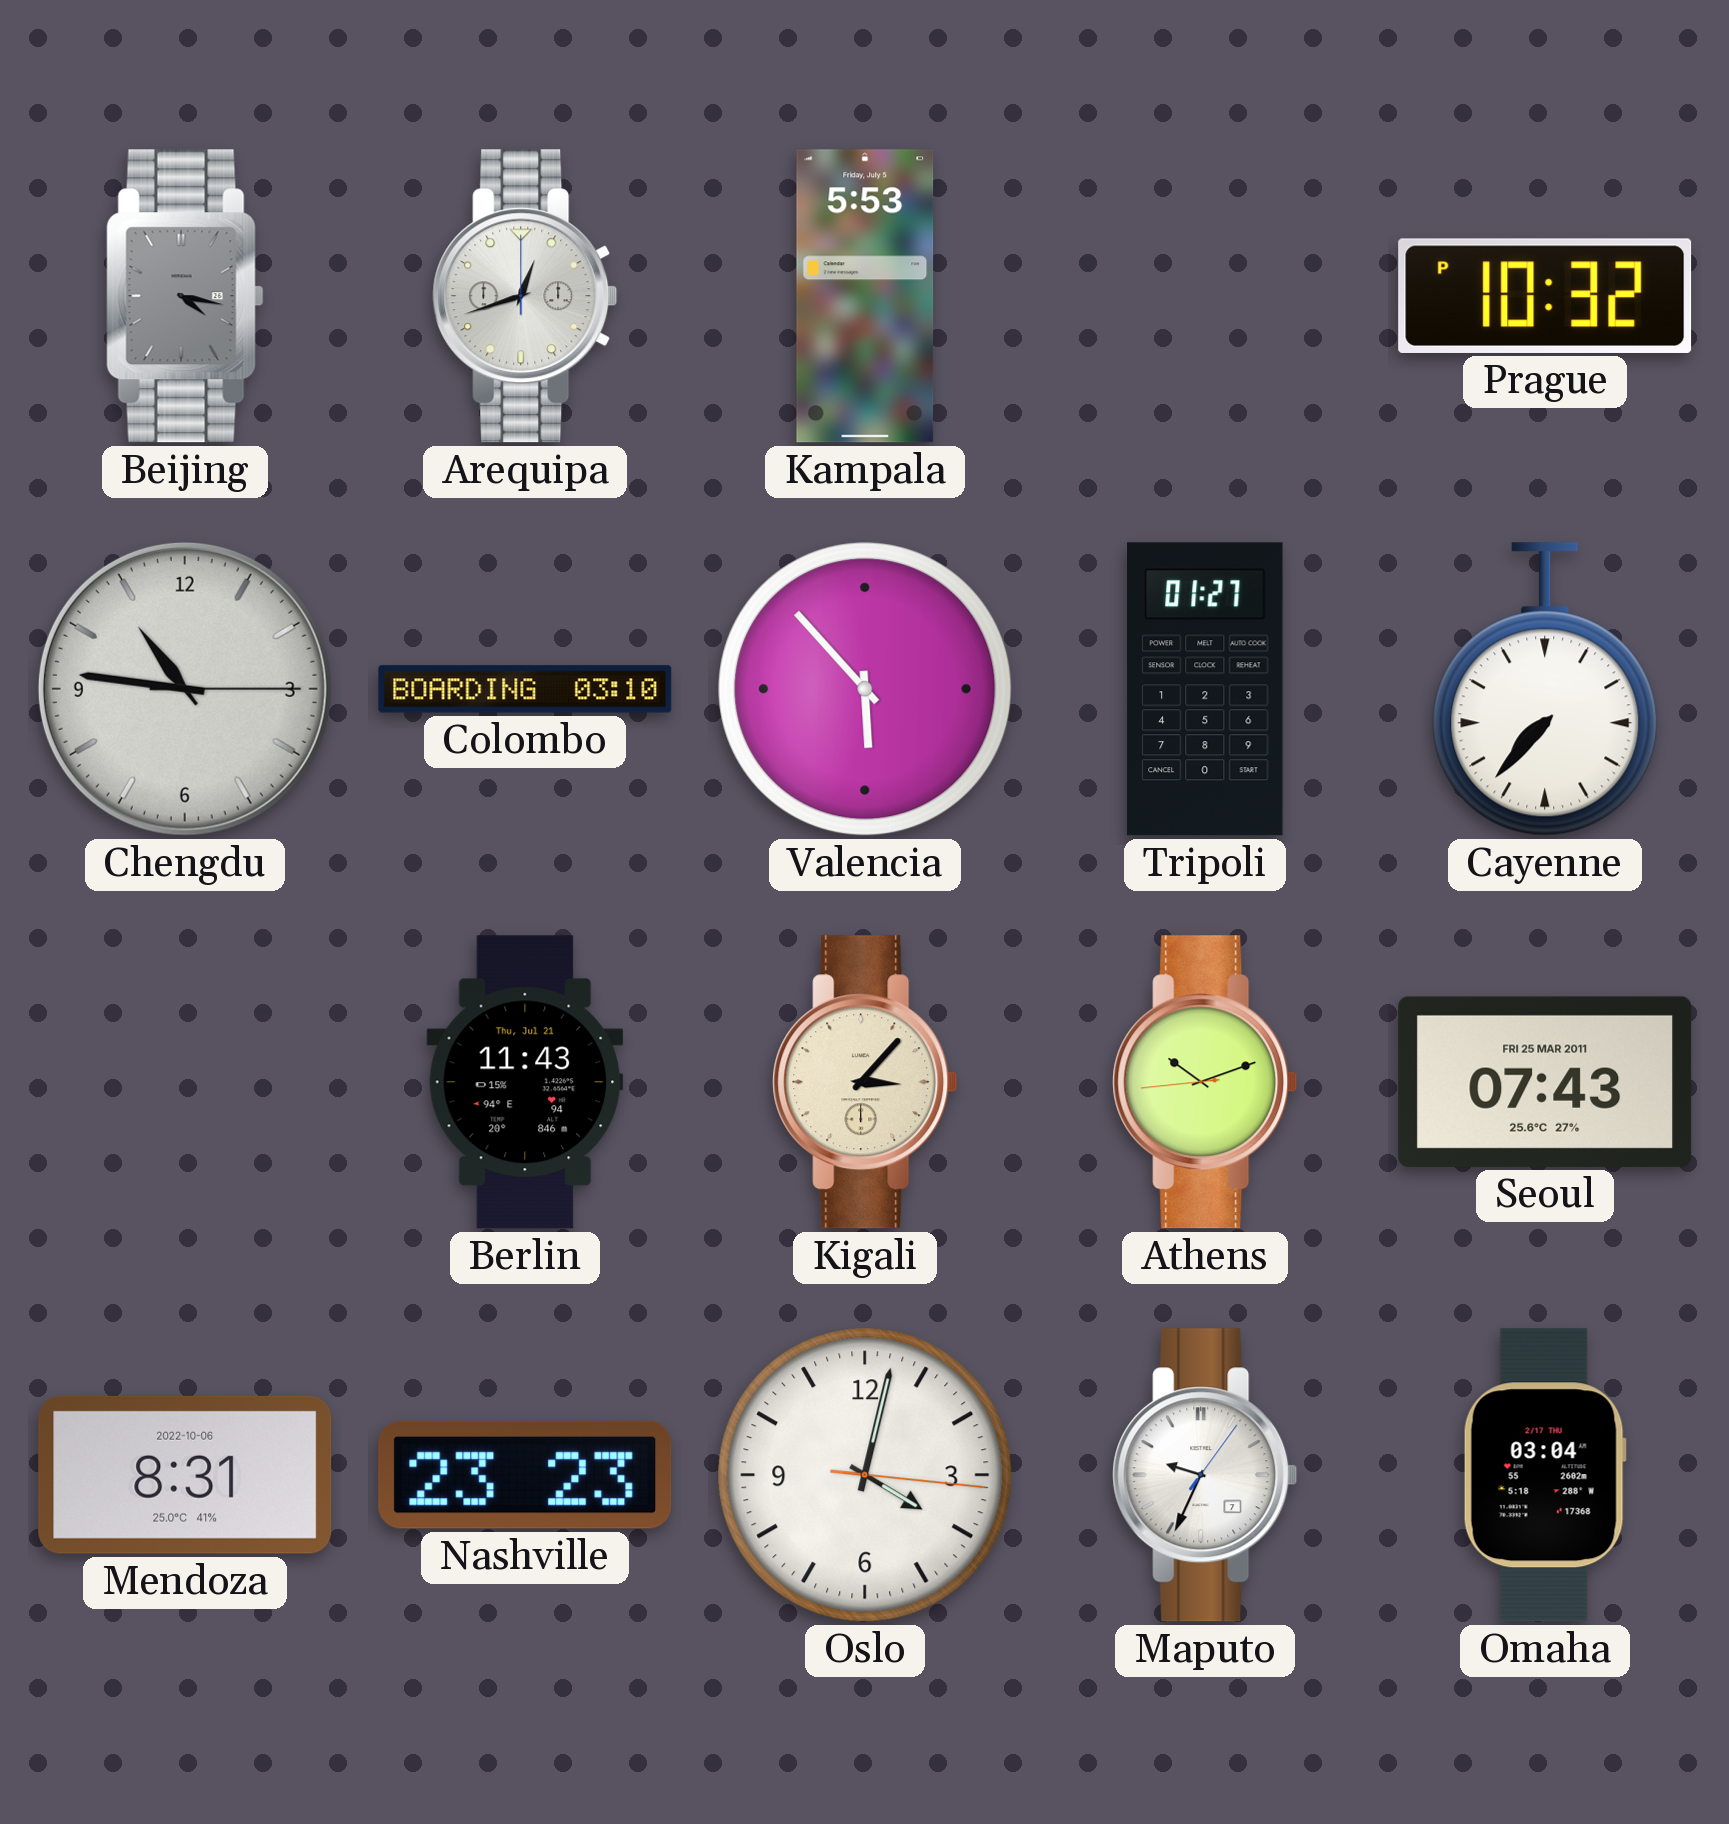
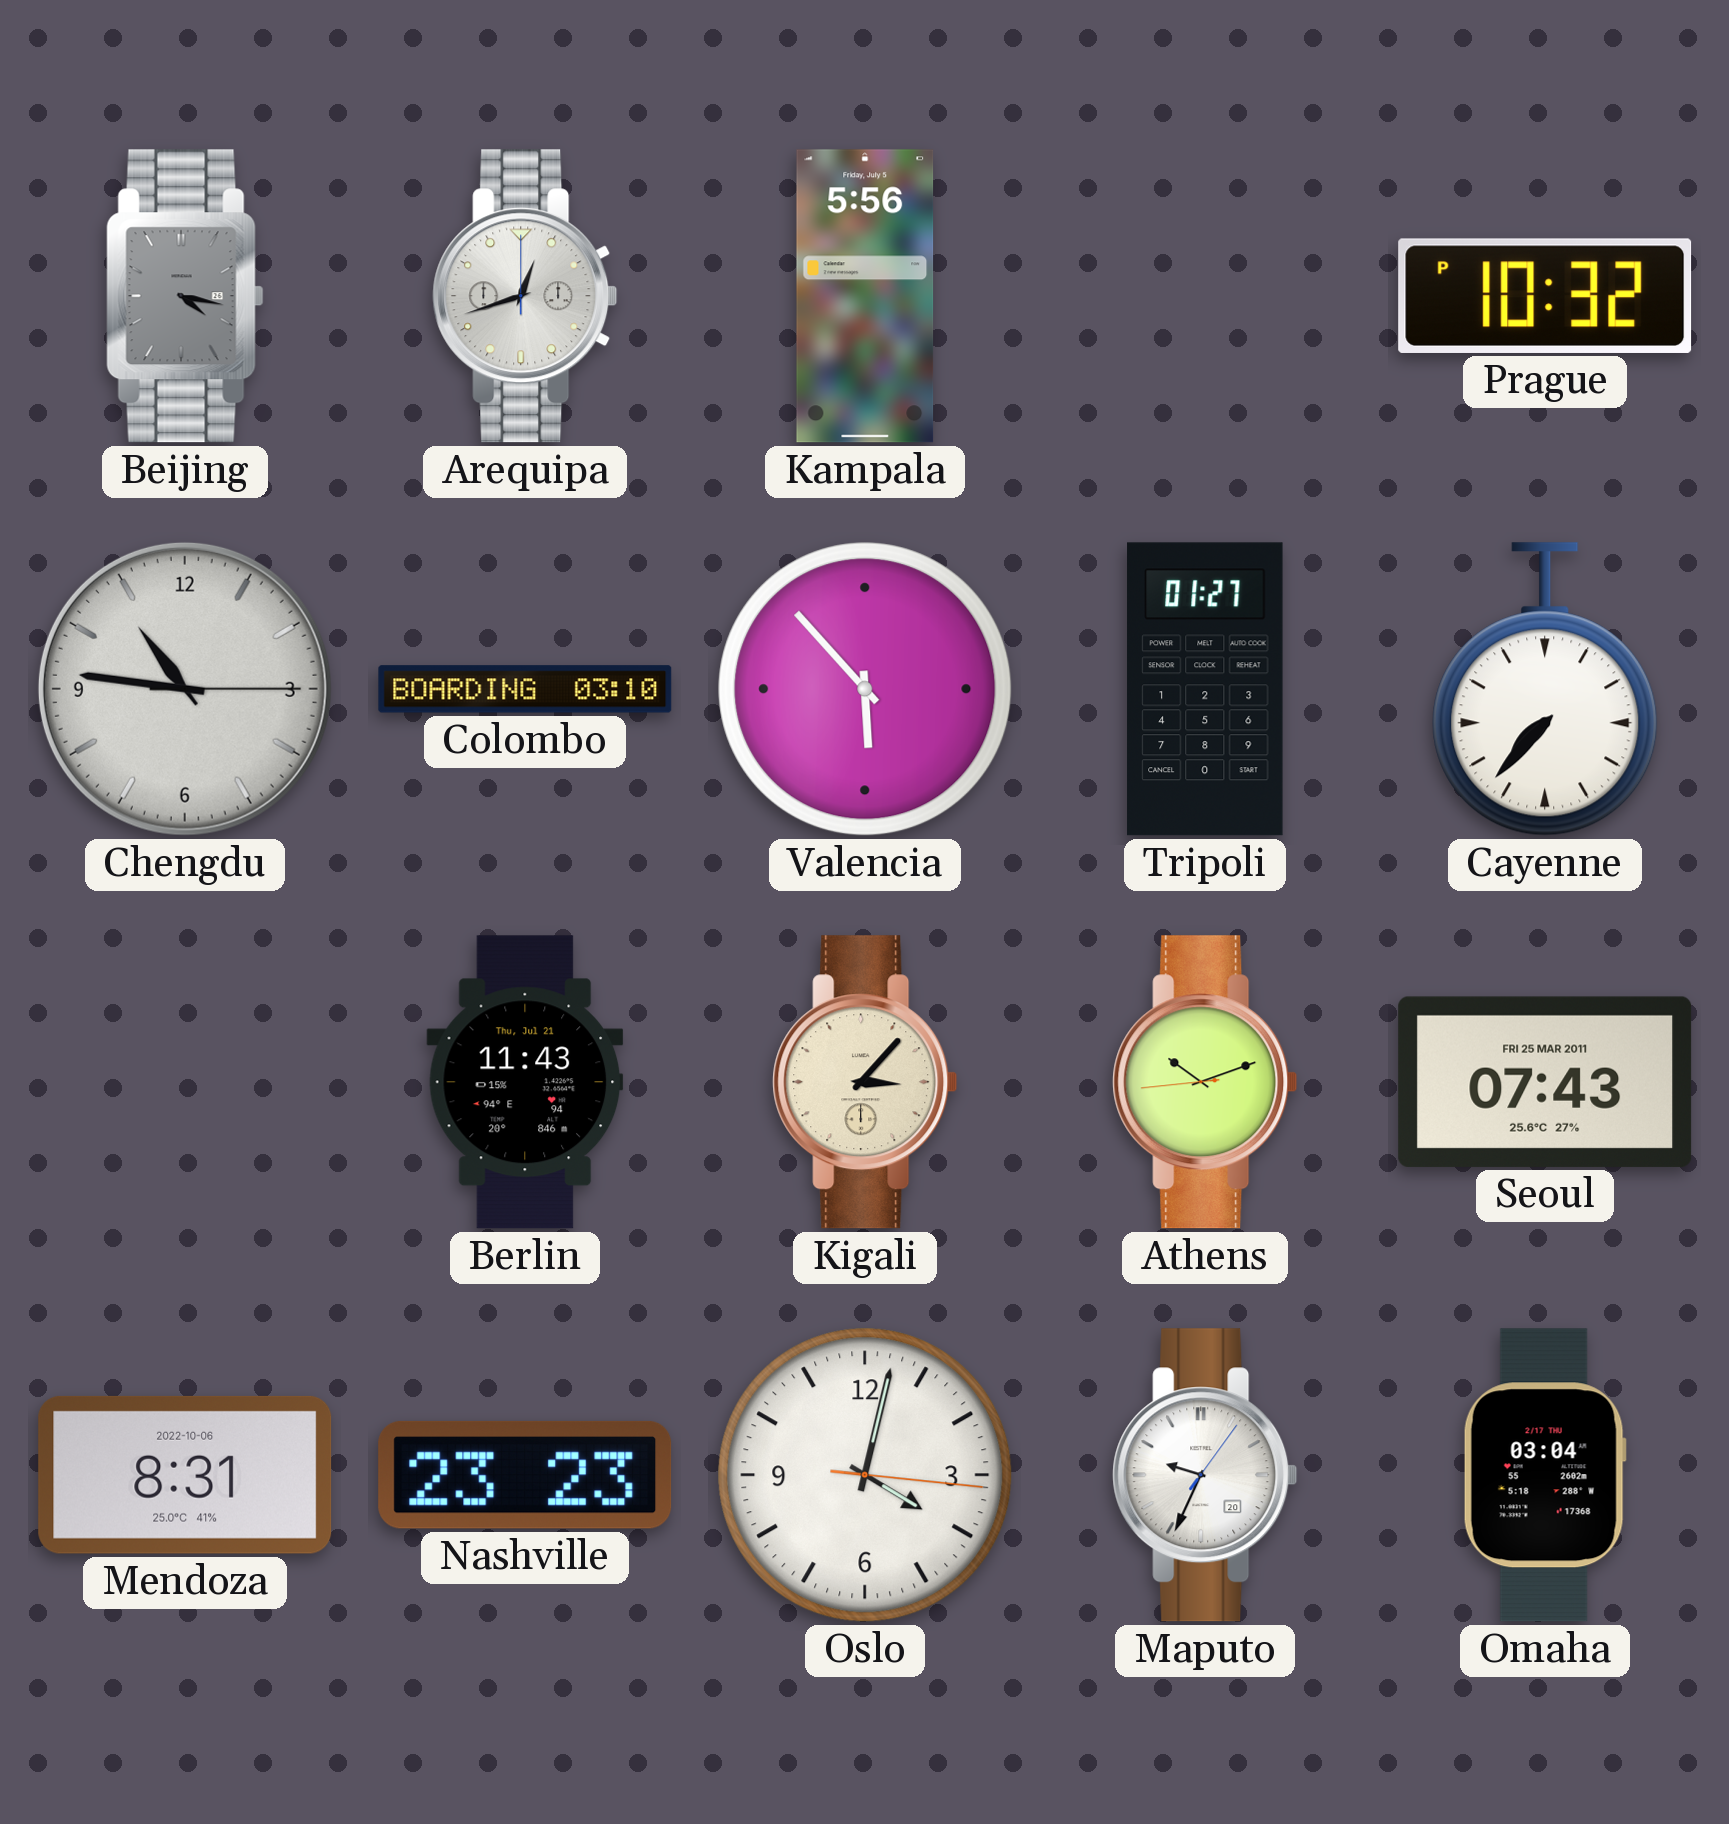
Kampala: 5:53 -> 5:56
Maputo date: 7 -> 20
